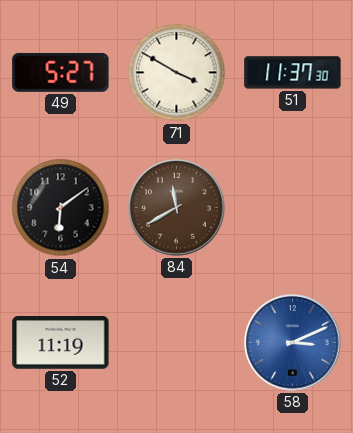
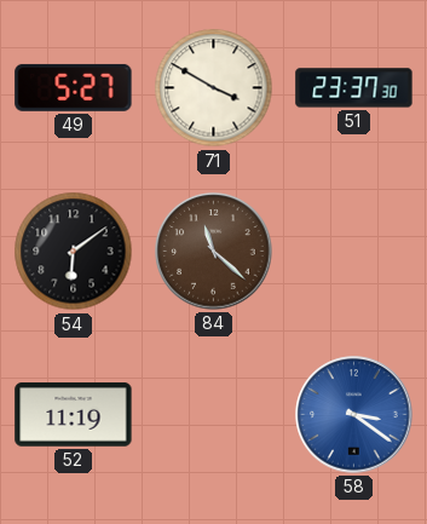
51: 11:37 -> 23:37
84: 11:40 -> 11:22
58: 3:11 -> 3:21
